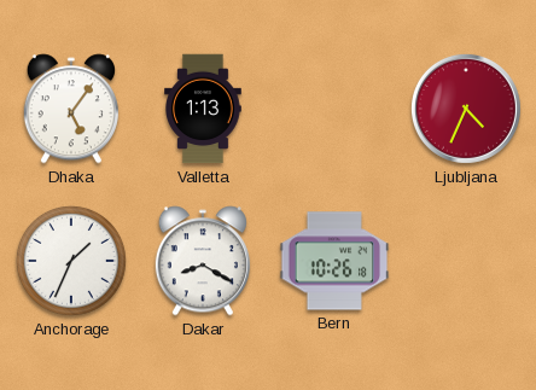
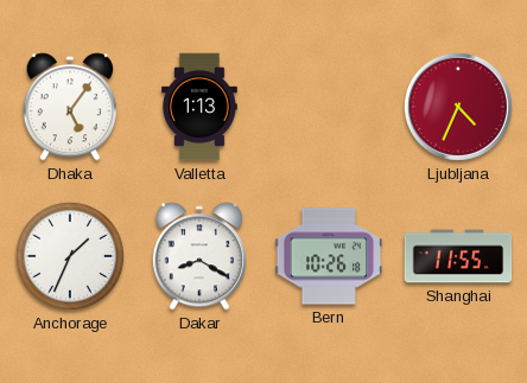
Shanghai: none -> 11:55
